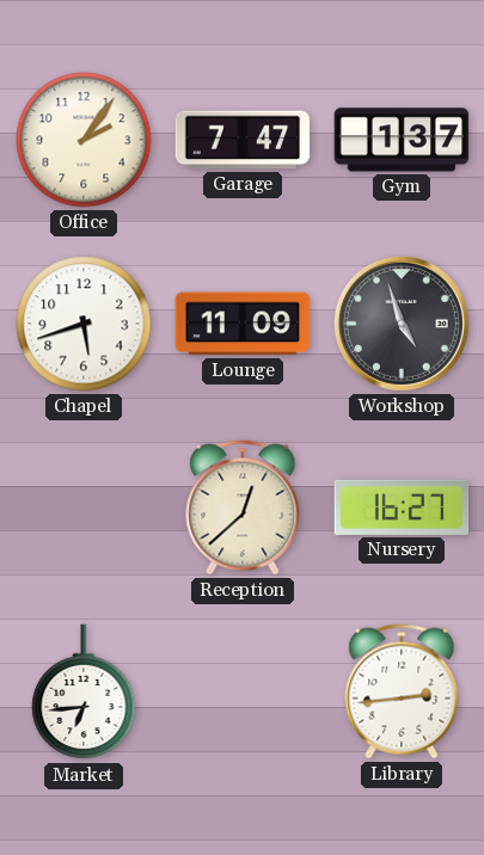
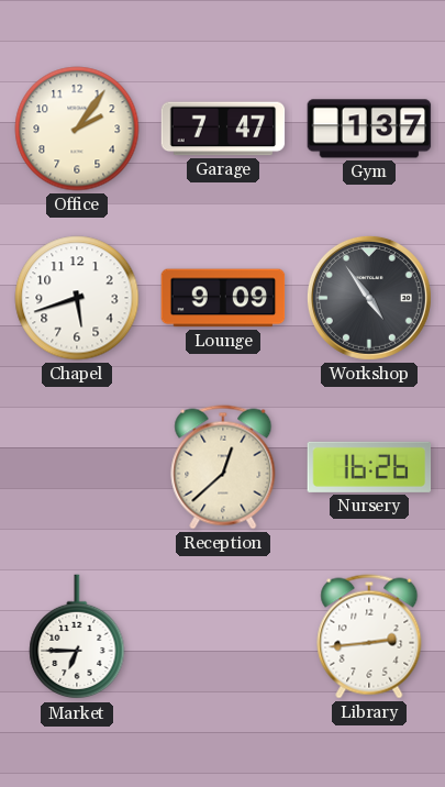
Lounge: 11:09 -> 9:09
Workshop: 4:57 -> 4:54
Nursery: 16:27 -> 16:26
Market: 6:44 -> 6:45
